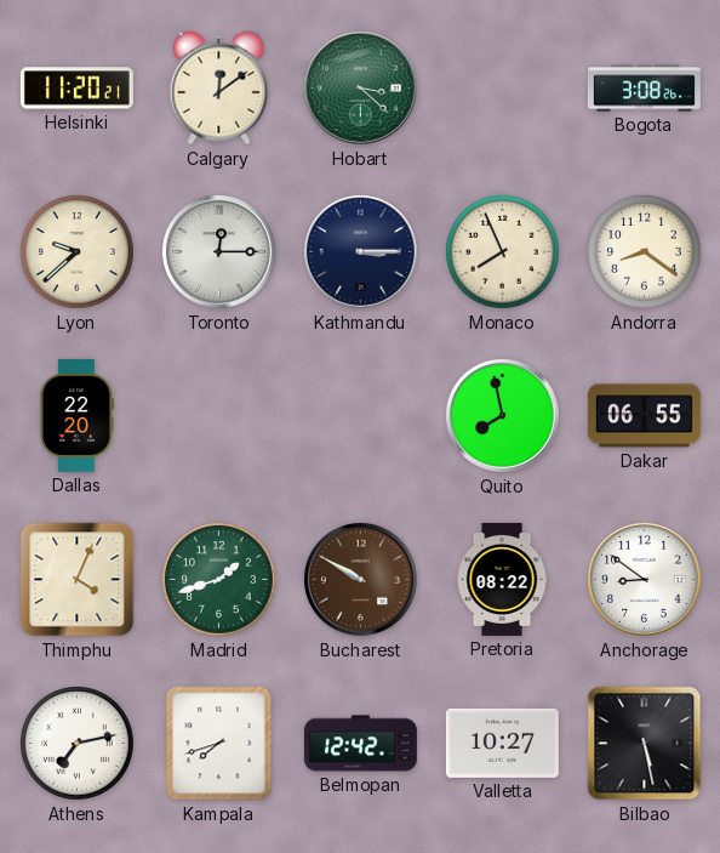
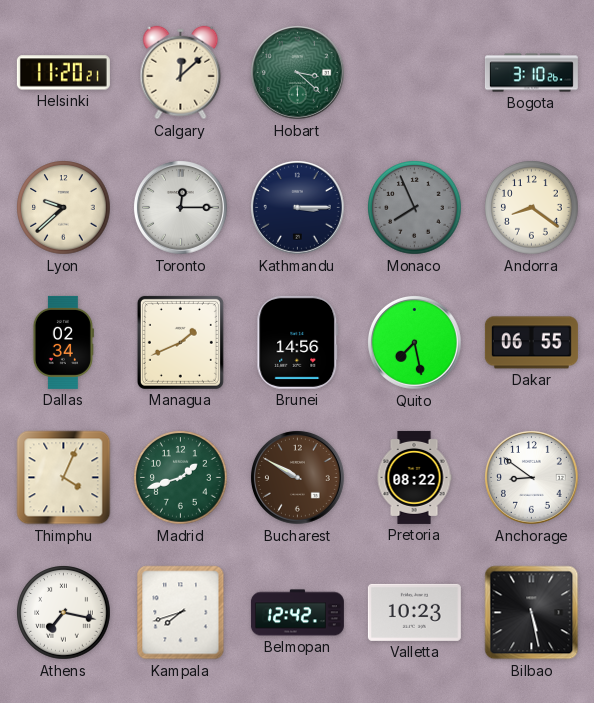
Calgary: 12:09 -> 12:08
Bogota: 3:08 -> 3:10
Monaco dial: cream -> grey
Dallas: 22:20 -> 02:34
Managua: none -> 1:41
Brunei: none -> 14:56
Quito: 7:58 -> 7:28
Athens: 7:13 -> 7:17
Valletta: 10:27 -> 10:23
